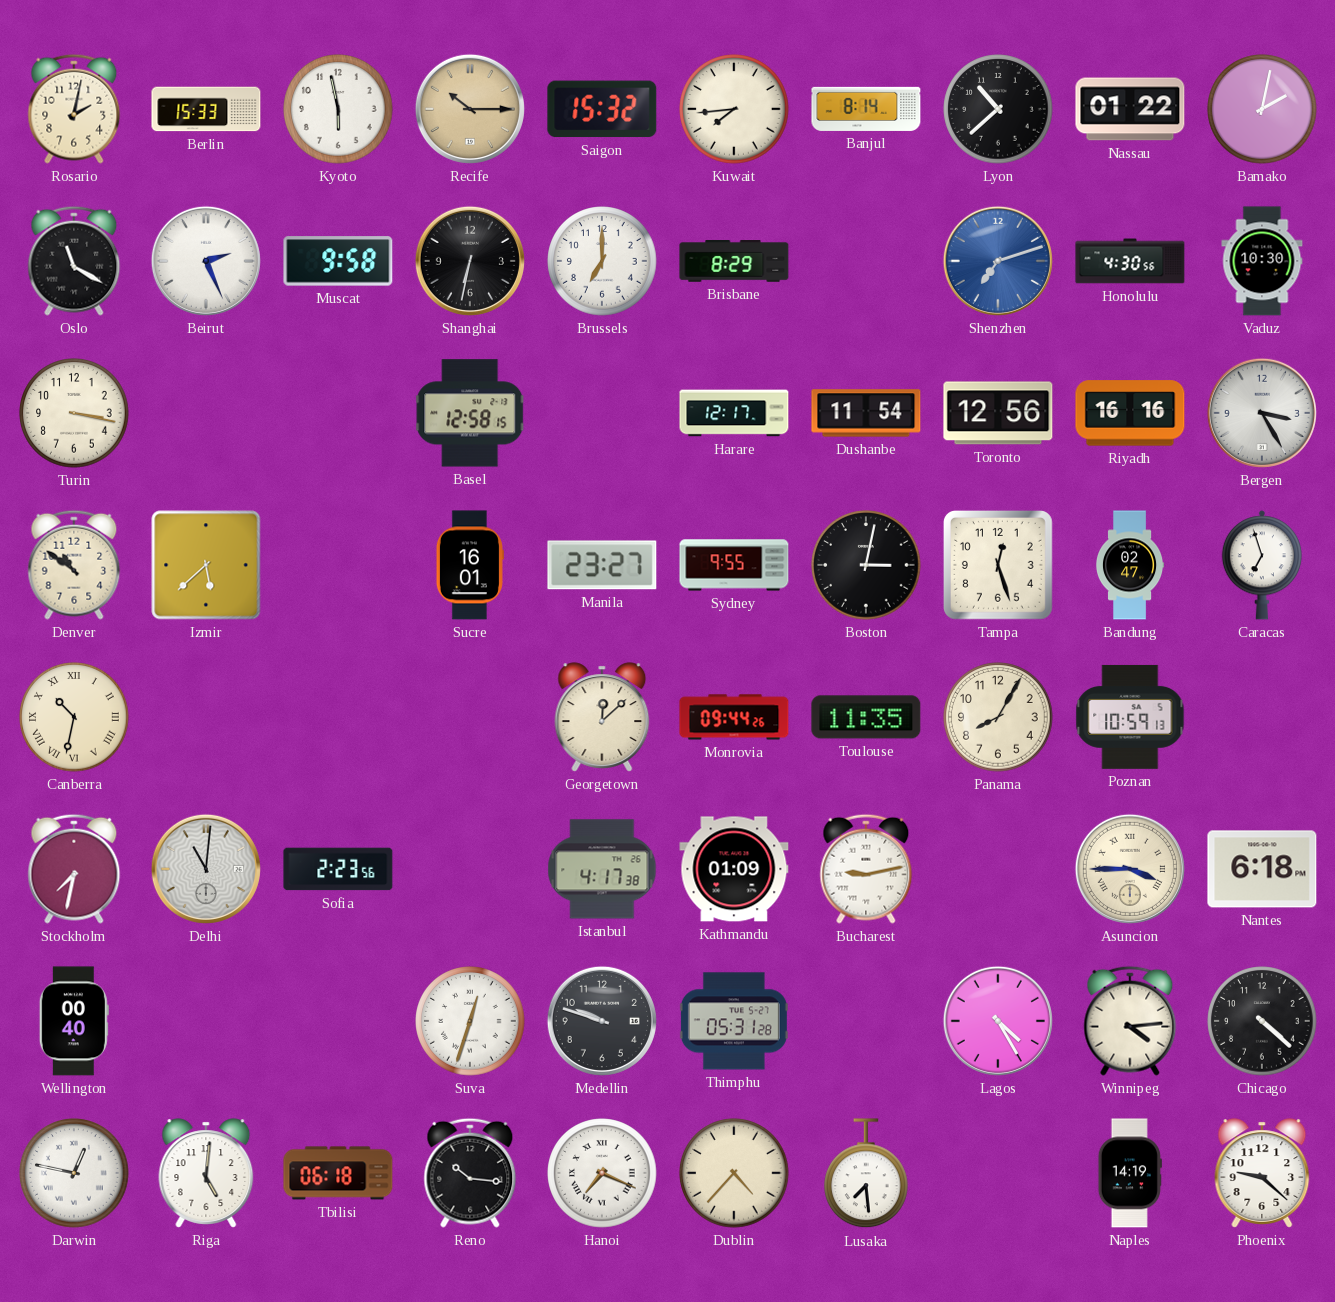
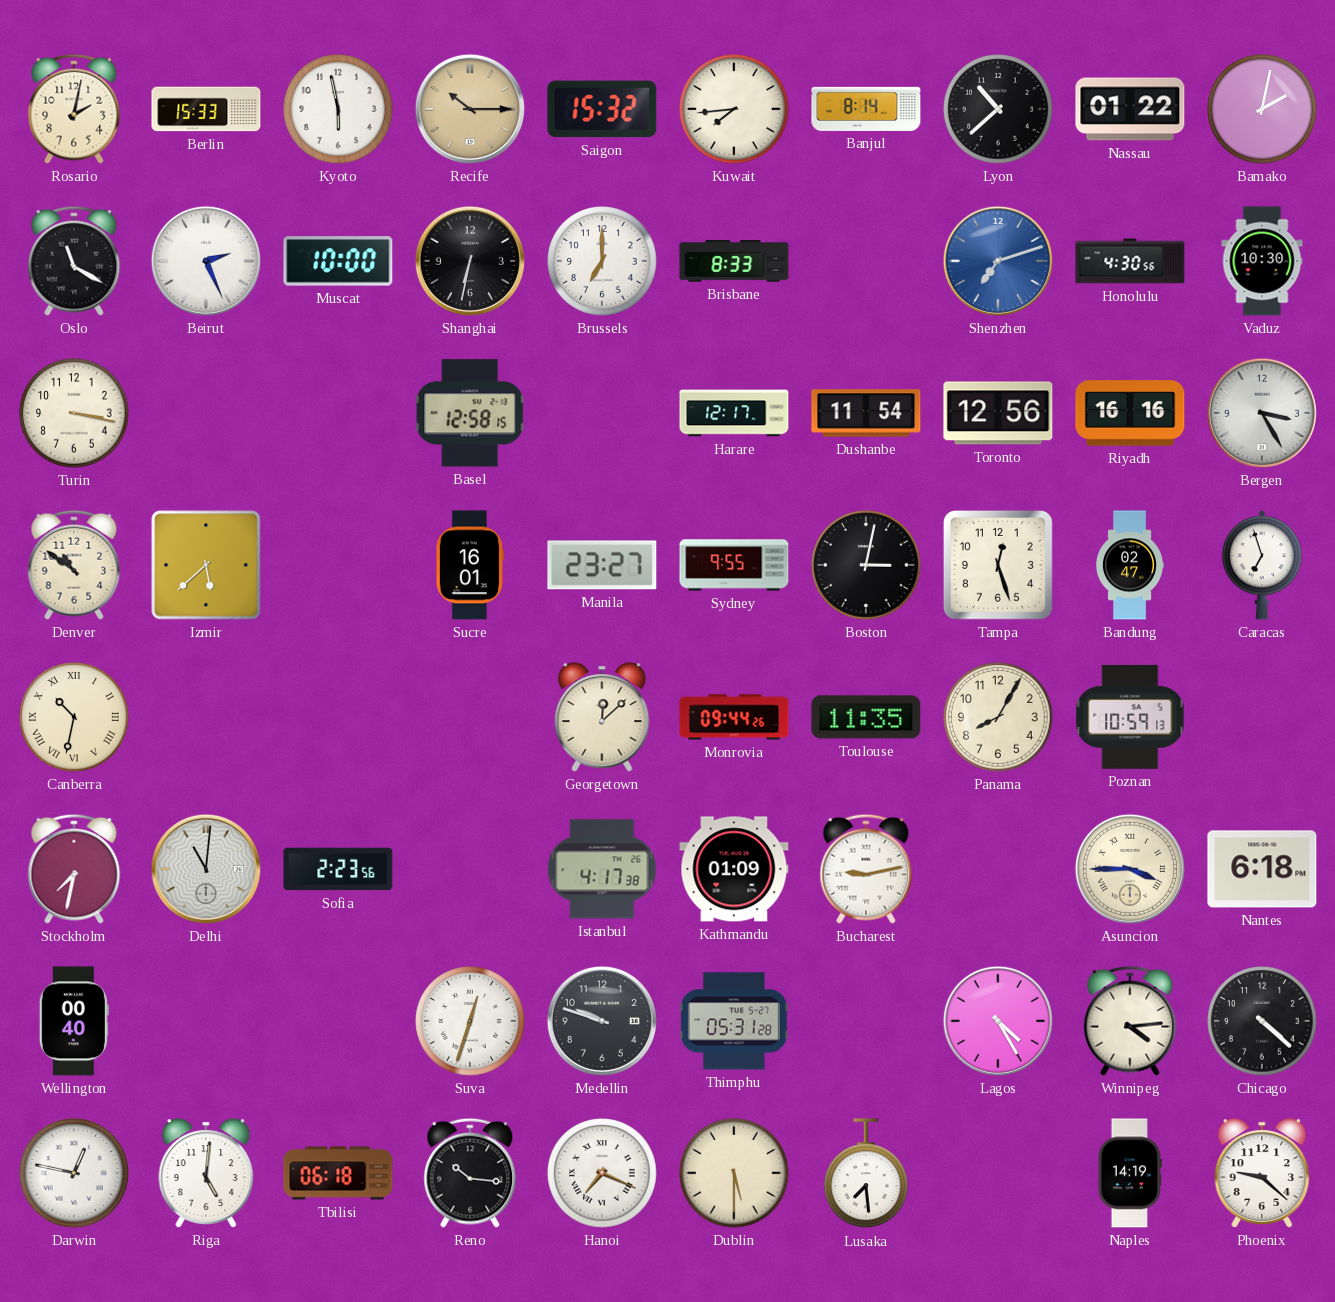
Muscat: 9:58 -> 10:00
Brisbane: 8:29 -> 8:33
Dublin: 4:37 -> 5:30
